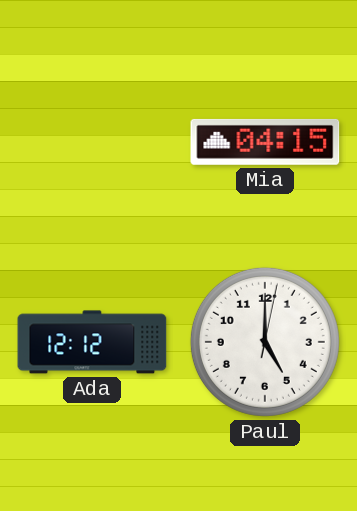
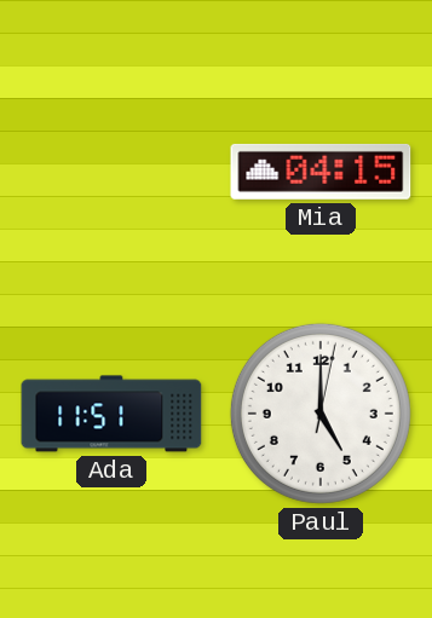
Ada: 12:12 -> 11:51
